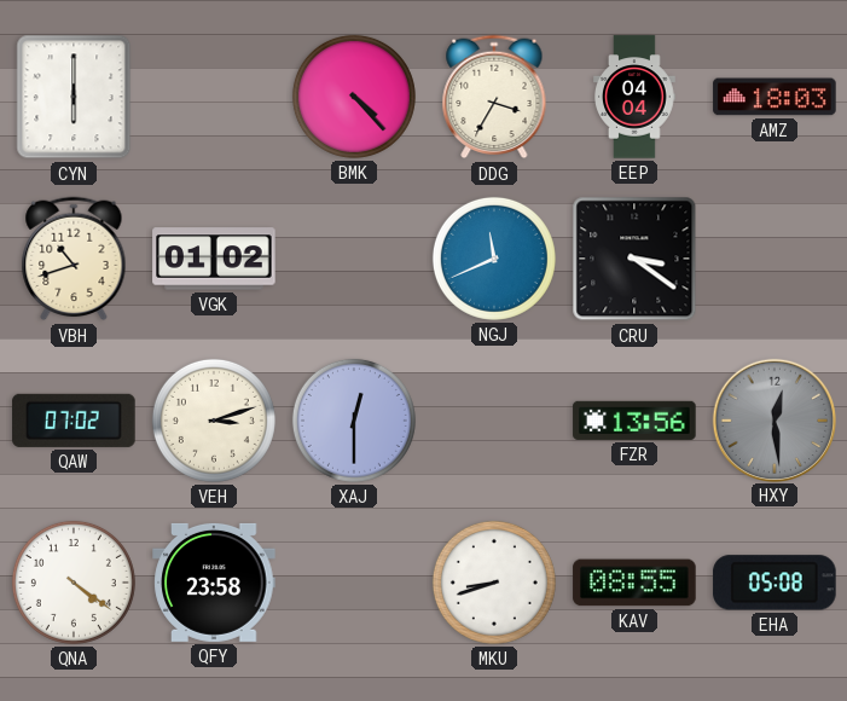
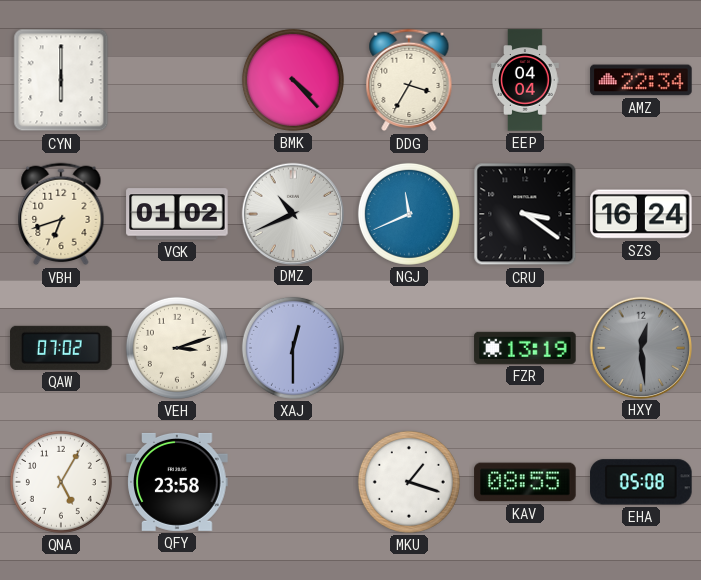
AMZ: 18:03 -> 22:34
VBH: 10:42 -> 6:42
DMZ: none -> 10:41
SZS: none -> 16:24
FZR: 13:56 -> 13:19
QNA: 4:21 -> 5:05
MKU: 8:42 -> 1:18
